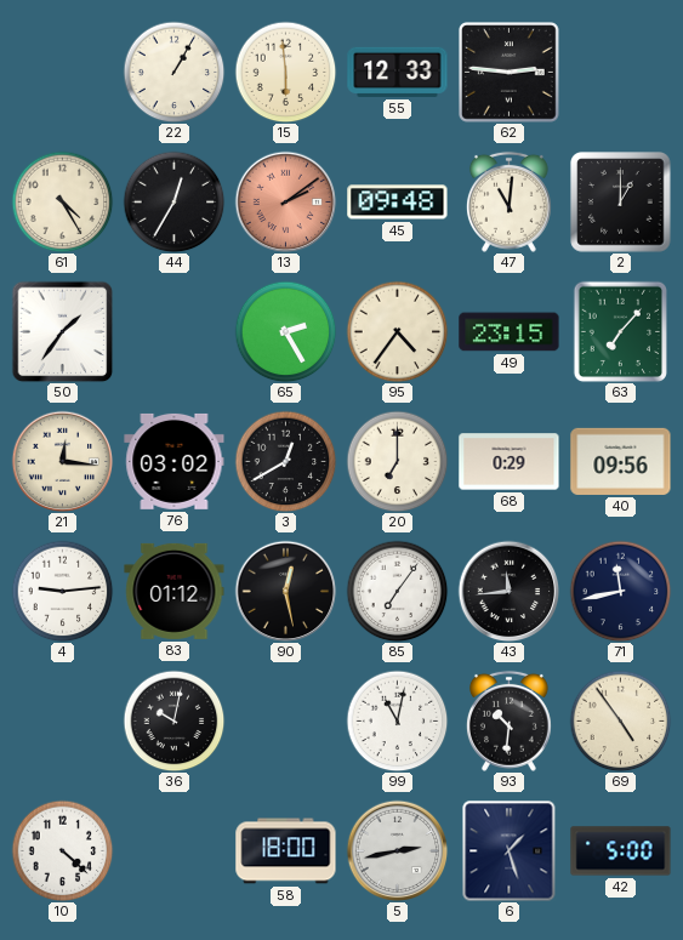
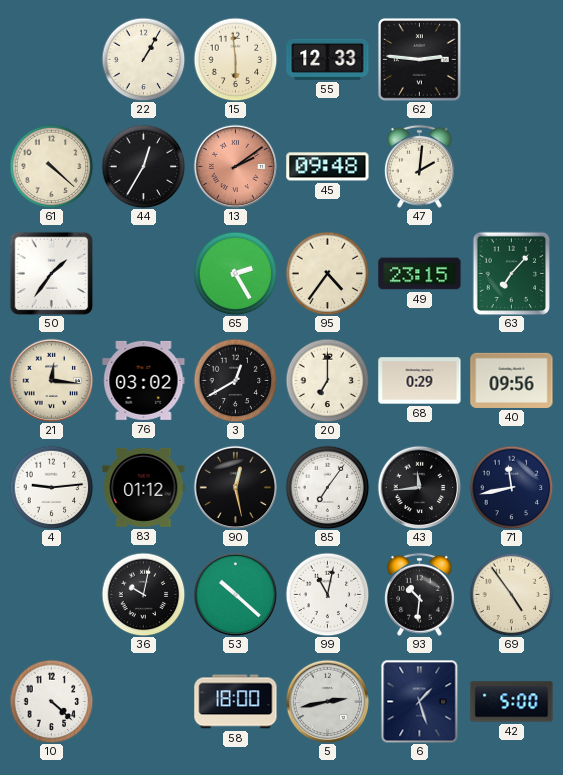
61: 4:25 -> 4:22
47: 11:01 -> 2:01
2: 1:00 -> none
53: none -> 10:22
